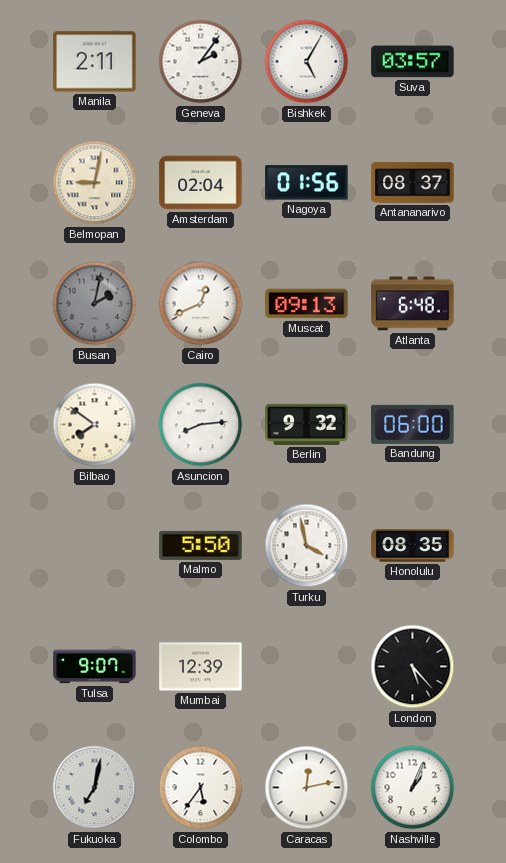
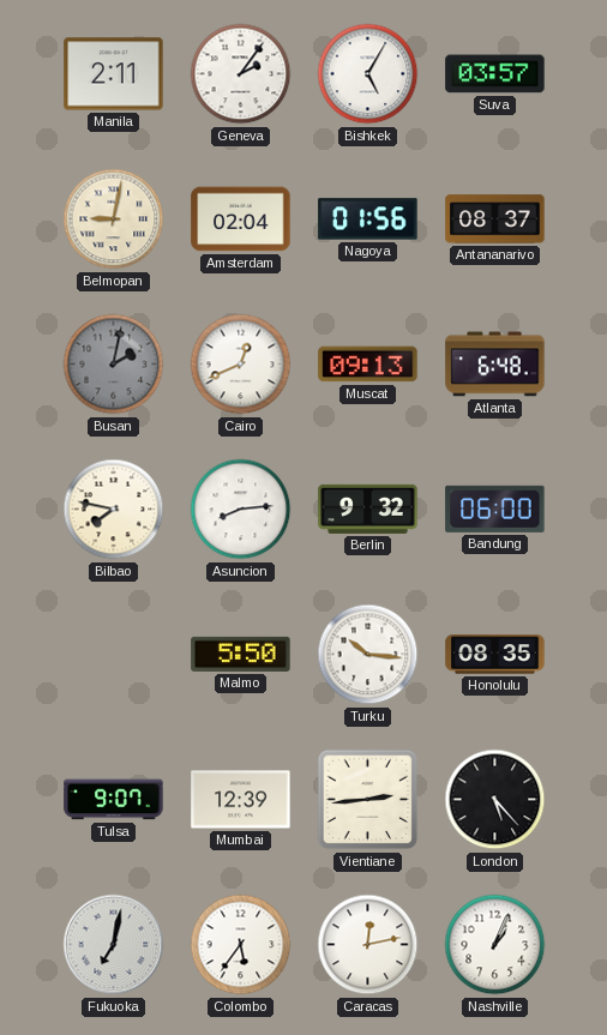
Bilbao: 7:51 -> 7:47
Turku: 3:58 -> 10:16
Vientiane: none -> 2:44
